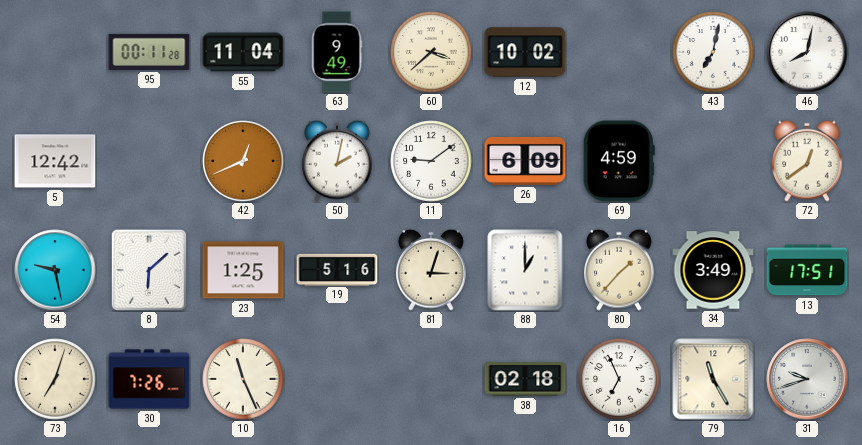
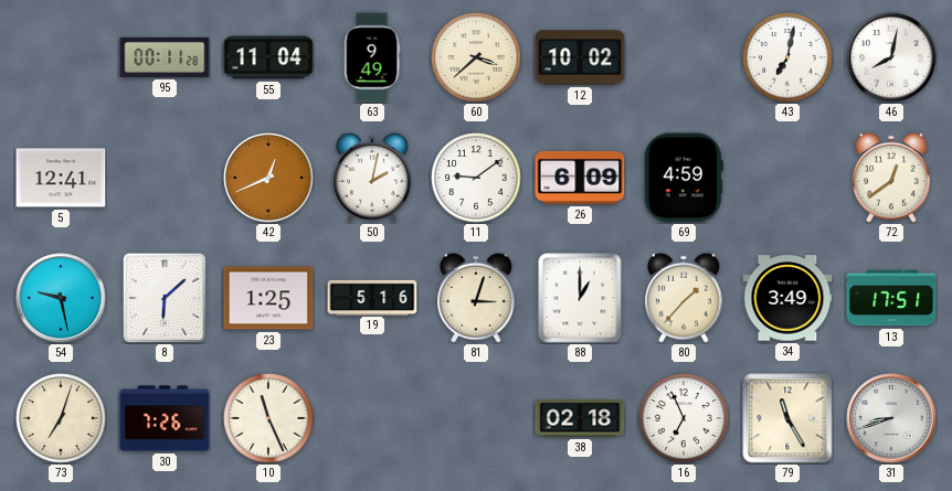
5: 12:42 -> 12:41
31: 9:42 -> 8:42
